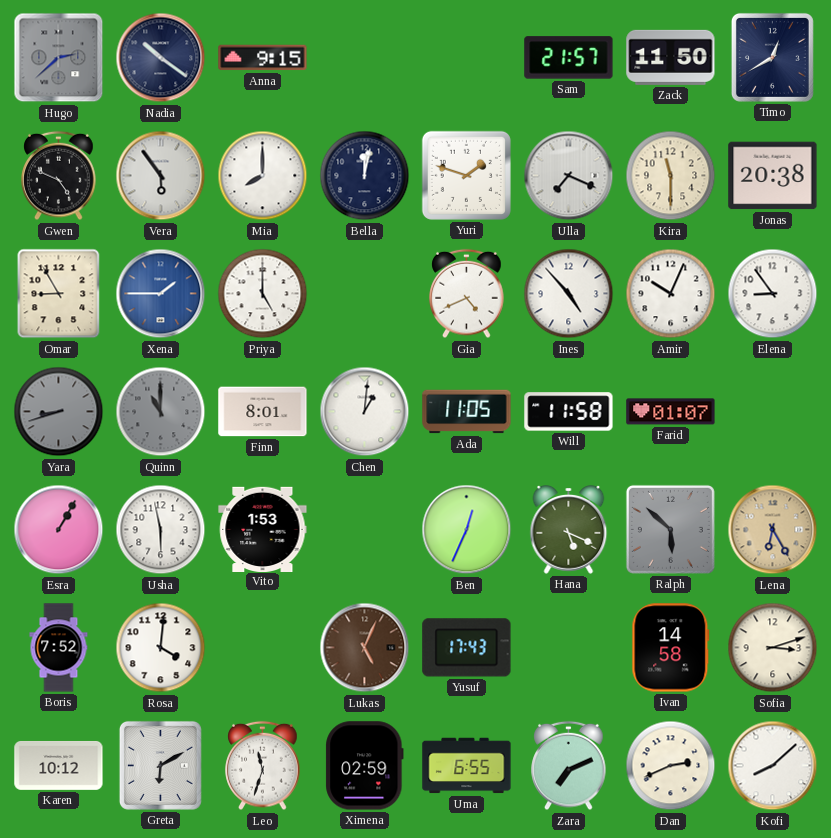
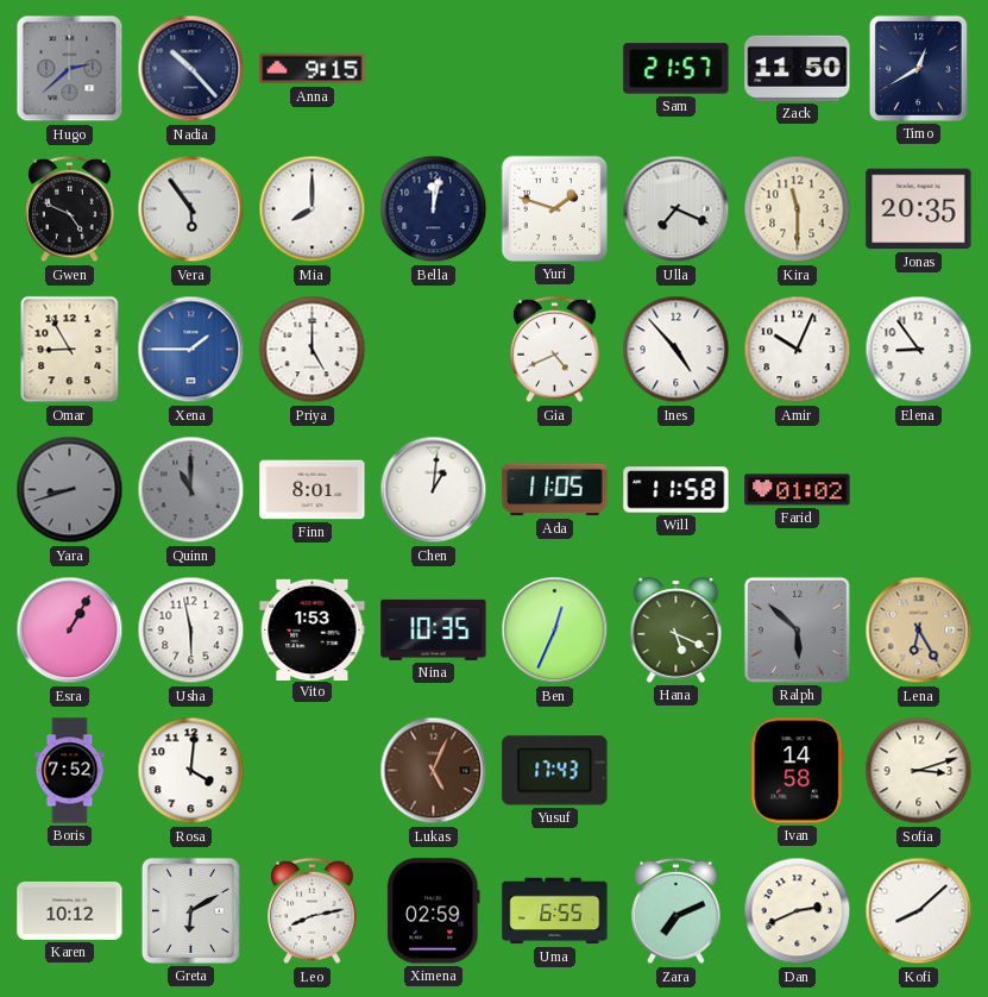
Nadia: 10:21 -> 10:23
Jonas: 20:38 -> 20:35
Farid: 01:07 -> 01:02
Nina: none -> 10:35
Leo: 11:33 -> 8:13
